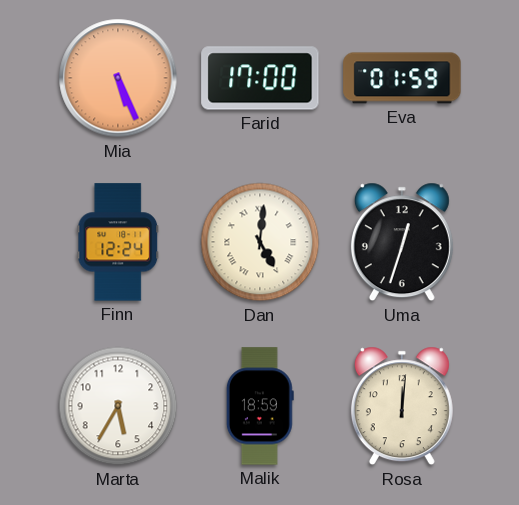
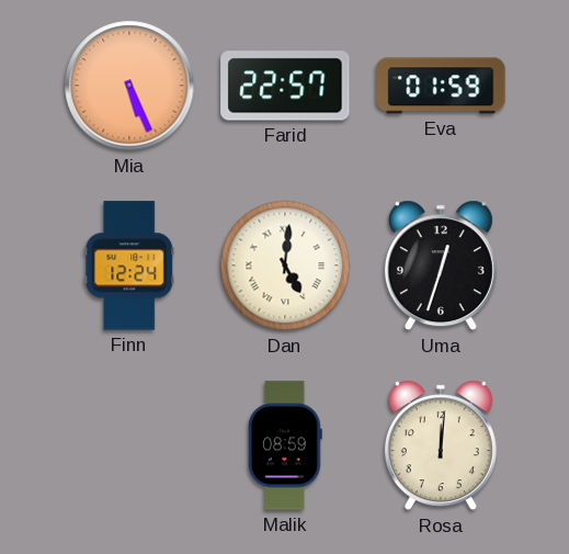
Farid: 17:00 -> 22:57
Marta: 5:35 -> none
Malik: 18:59 -> 08:59
